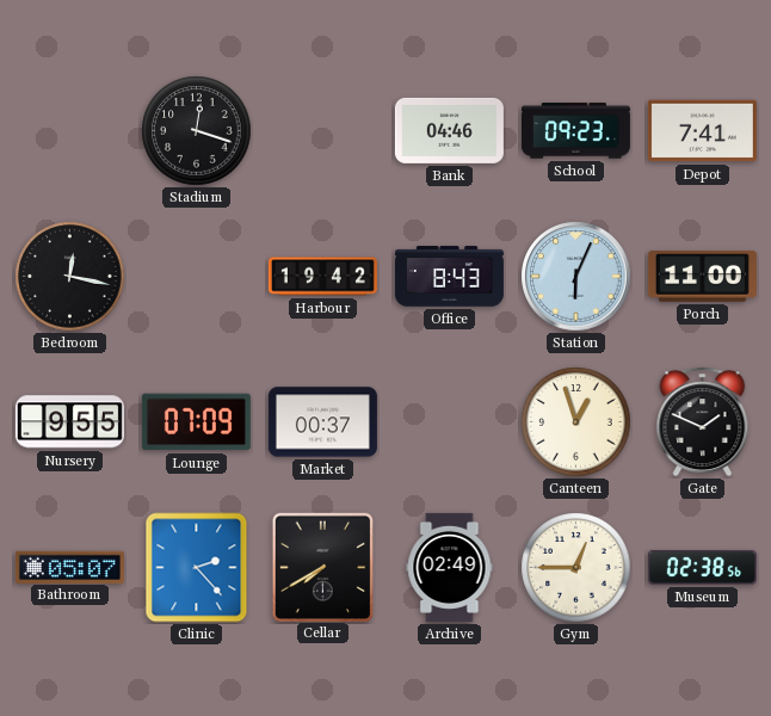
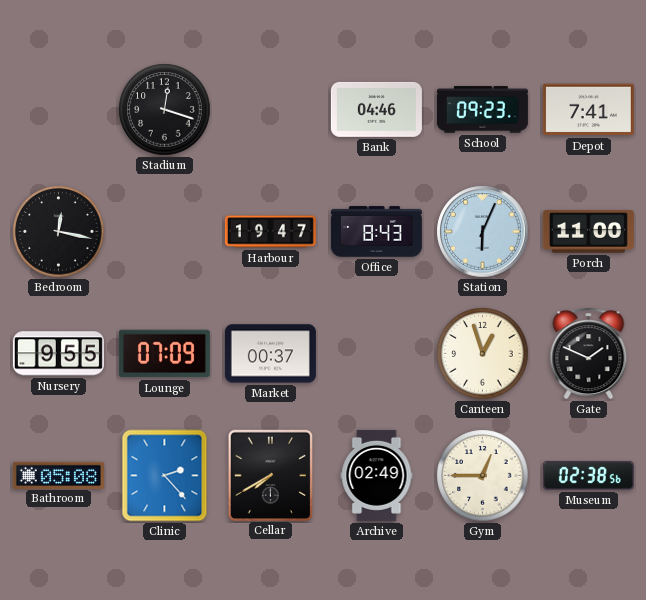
Harbour: 19:42 -> 19:47
Bathroom: 05:07 -> 05:08
